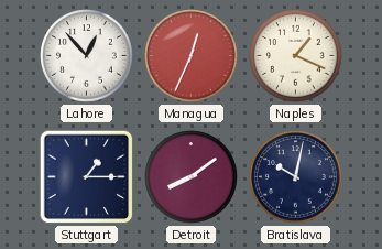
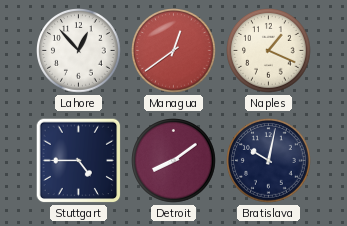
Managua: 12:34 -> 12:39
Stuttgart: 1:15 -> 4:45
